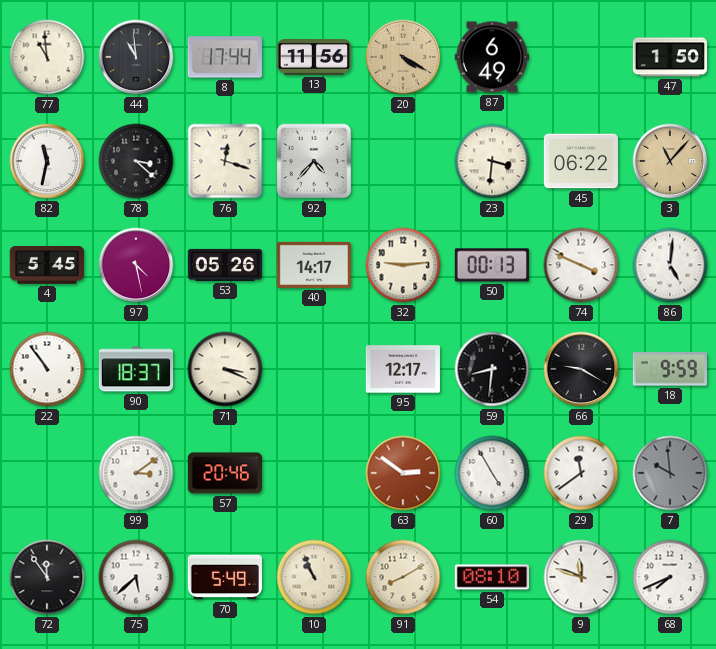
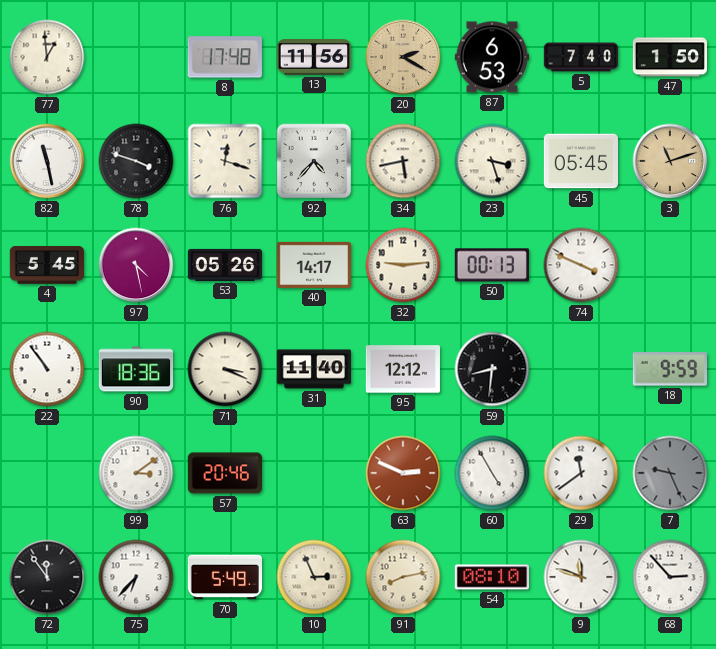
77: 10:59 -> 12:59
44: 10:59 -> none
8: 17:44 -> 17:48
20: 4:20 -> 2:20
87: 6:49 -> 6:53
5: none -> 7:40
82: 11:32 -> 11:28
78: 3:22 -> 3:48
34: none -> 5:43
23: 3:31 -> 3:27
45: 06:22 -> 05:45
3: 11:07 -> 11:12
86: 5:01 -> none
90: 18:37 -> 18:36
31: none -> 11:40
95: 12:17 -> 12:12
66: 9:20 -> none
63: 2:51 -> 2:49
7: 9:59 -> 9:26
75: 5:38 -> 6:37
10: 10:56 -> 2:56
91: 8:10 -> 8:13
68: 7:41 -> 2:53
